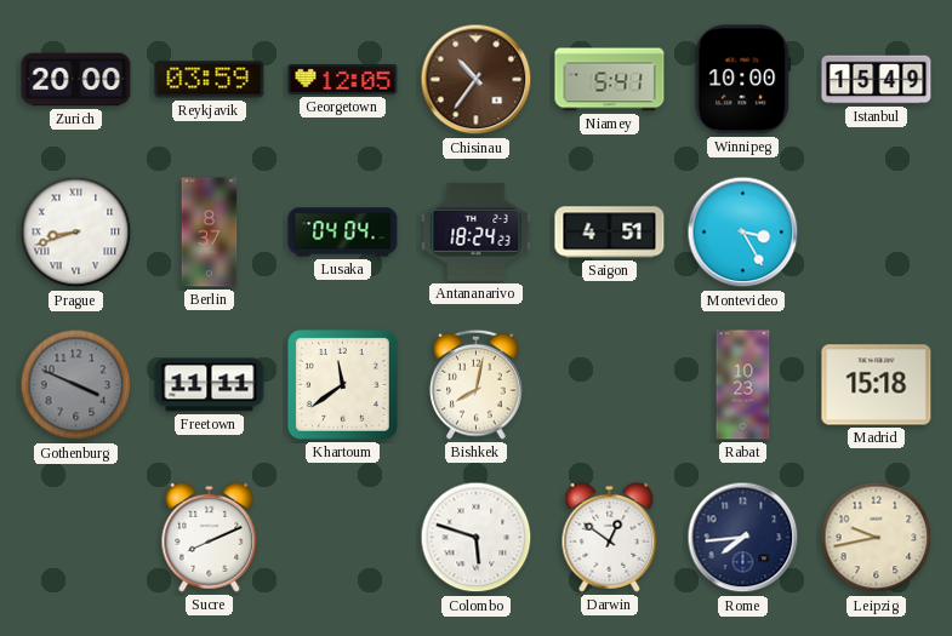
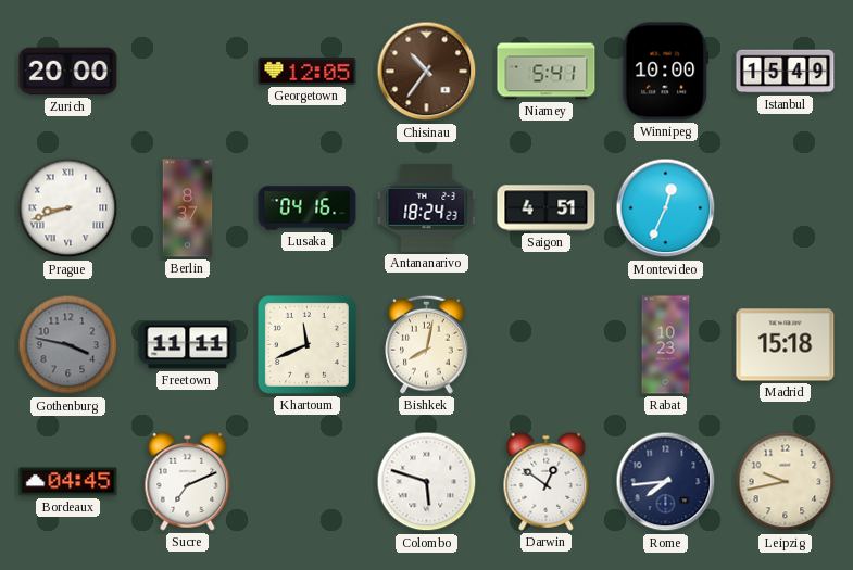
Reykjavik: 03:59 -> none
Lusaka: 04:04 -> 04:16
Montevideo: 3:25 -> 12:34
Gothenburg: 3:49 -> 3:47
Khartoum: 11:39 -> 11:41
Bordeaux: none -> 04:45
Sucre: 8:11 -> 7:11
